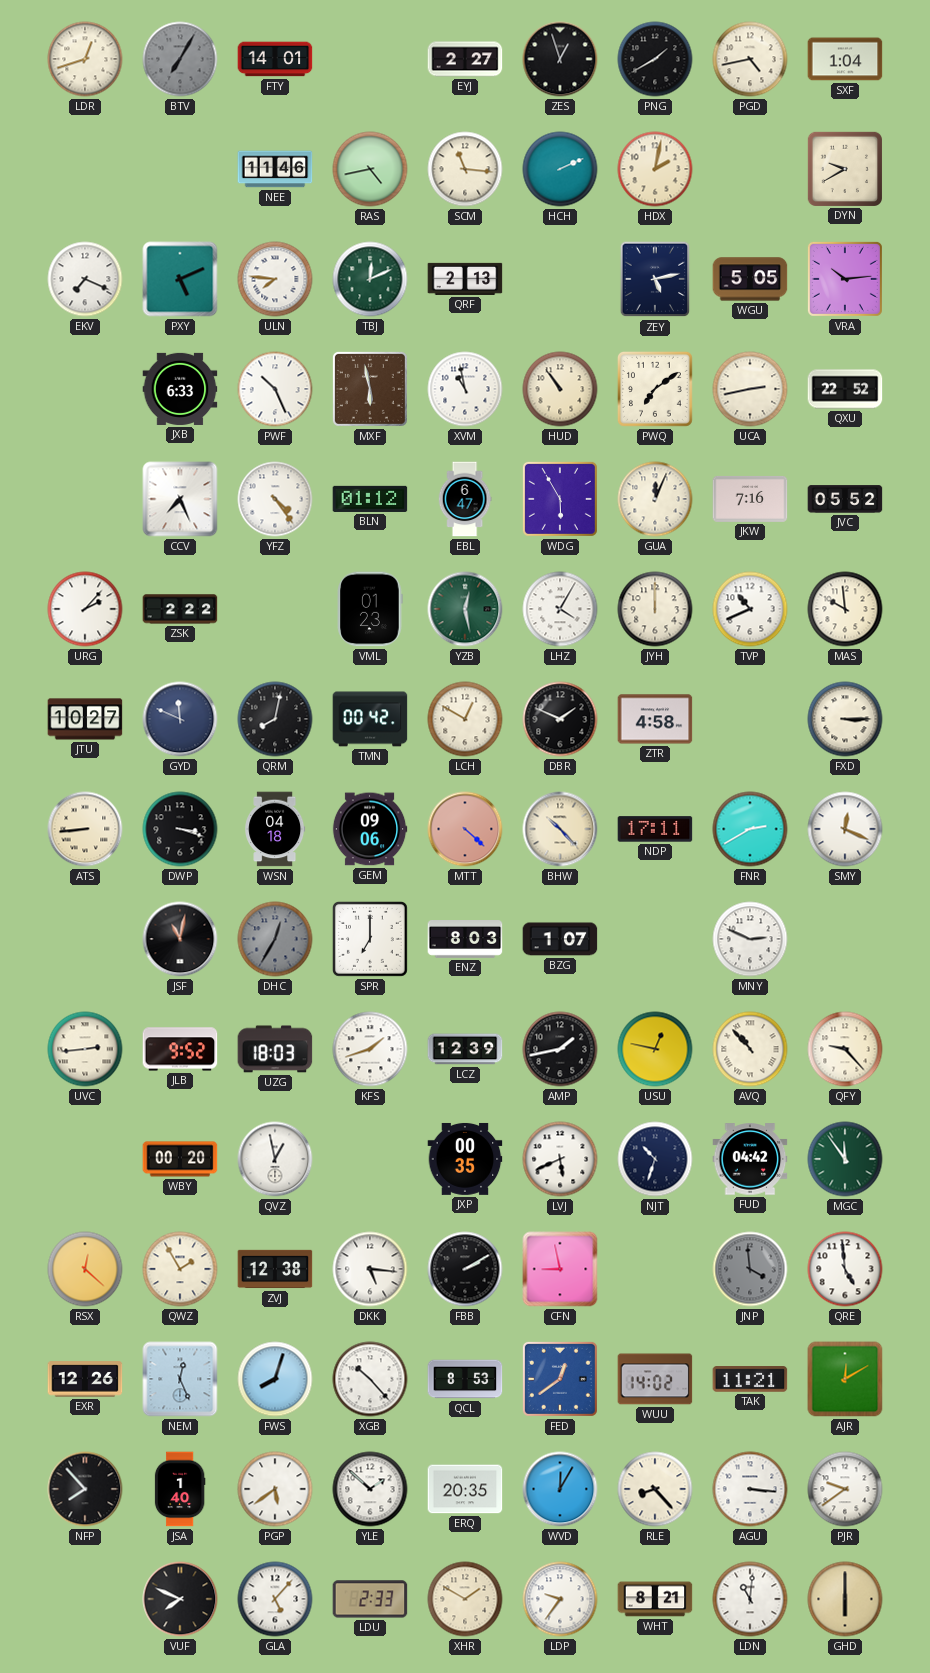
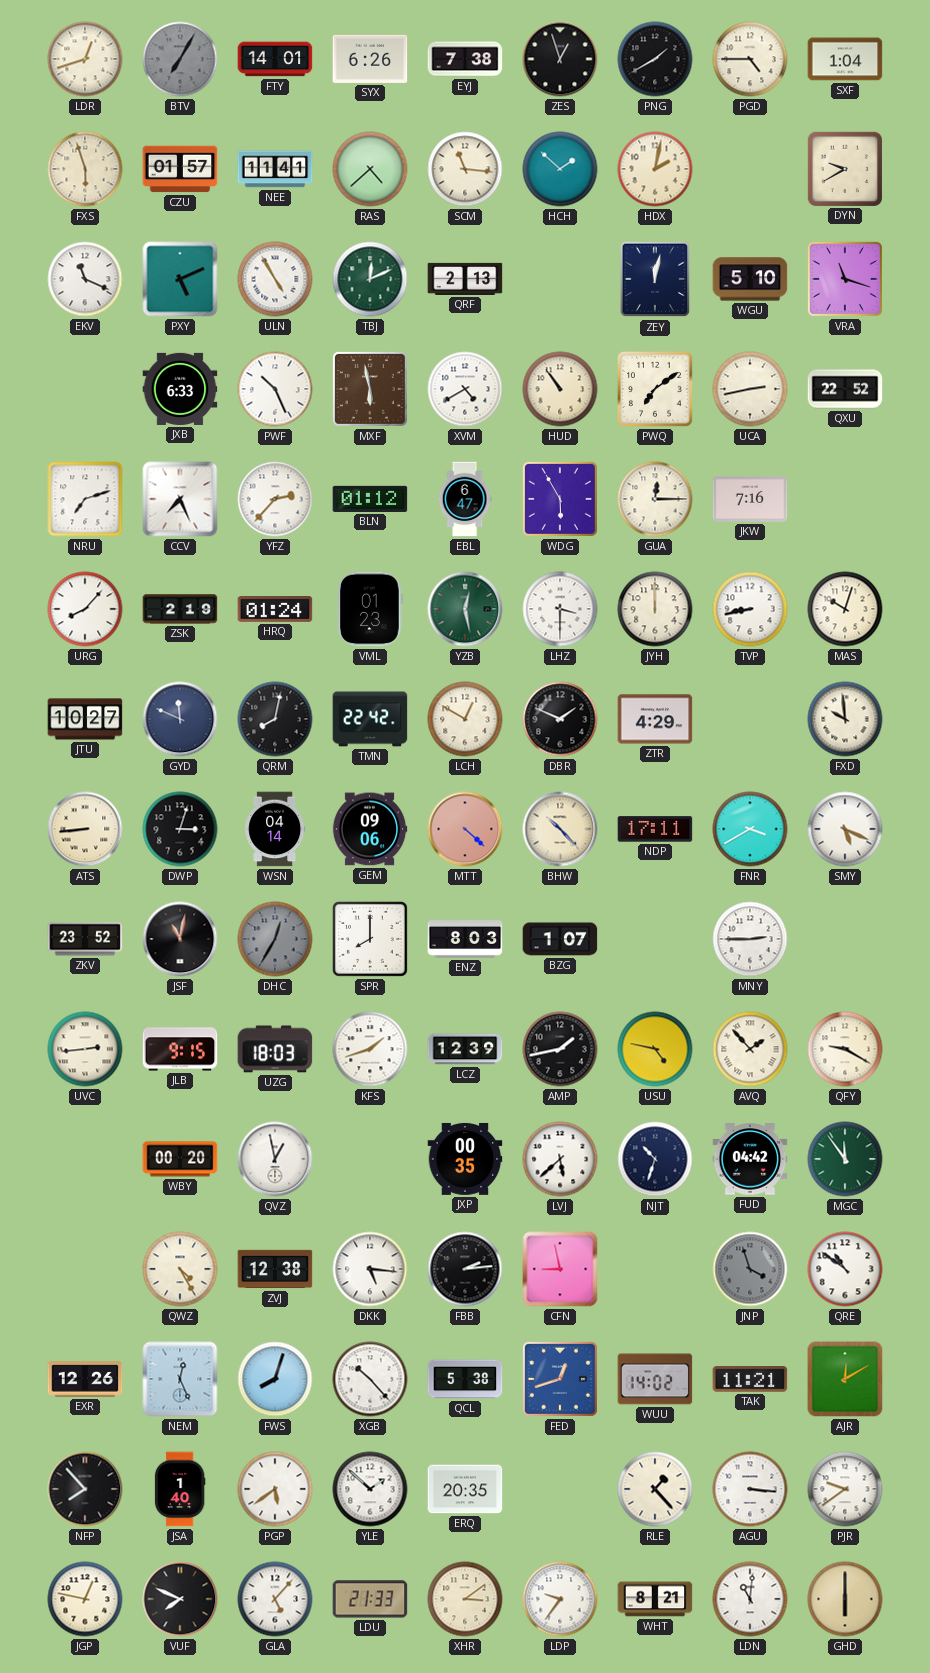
SYX: none -> 6:26
EYJ: 2:27 -> 7:38
PGD: 4:43 -> 4:45
FXS: none -> 5:57
CZU: none -> 01:57
NEE: 11:46 -> 11:41
RAS: 4:43 -> 4:38
HCH: 2:11 -> 1:52
EKV: 7:19 -> 11:19
ULN: 7:46 -> 4:55
ZEY: 5:13 -> 12:02
WGU: 5:05 -> 5:10
VRA: 10:14 -> 11:18
XVM: 10:58 -> 4:40
NRU: none -> 7:12
YFZ: 4:24 -> 2:37
GUA: 12:04 -> 12:15
JVC: 05:52 -> none
URG: 2:07 -> 8:07
ZSK: 2:22 -> 2:19
HRQ: none -> 01:24
LHZ: 4:05 -> 3:30
TVP: 10:41 -> 8:43
MAS: 9:59 -> 10:03
TMN: 00:42 -> 22:42
ZTR: 4:58 -> 4:29
FXD: 3:15 -> 9:59
DWP: 3:18 -> 3:03
WSN: 04:18 -> 04:14
FNR: 2:40 -> 3:40
SMY: 12:19 -> 5:19
ZKV: none -> 23:52
SPR: 7:00 -> 8:00
MNY: 2:49 -> 2:45
JLB: 9:52 -> 9:15
USU: 12:47 -> 4:47
AVQ: 10:53 -> 1:53
QFY: 9:23 -> 9:20
LVJ: 5:41 -> 5:38
RSX: 12:22 -> none
QWZ: 1:55 -> 4:25
FBB: 2:10 -> 2:14
JNP: 3:59 -> 3:57
QRE: 4:59 -> 10:51
QCL: 8:53 -> 5:38
FED: 12:39 -> 12:42
WVD: 12:05 -> none
RLE: 8:23 -> 1:23
JGP: none -> 12:47
LDU: 2:33 -> 21:33
XHR: 1:50 -> 3:09
